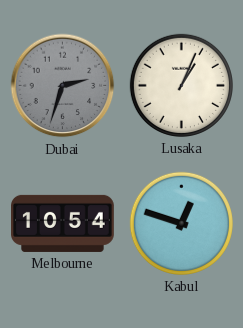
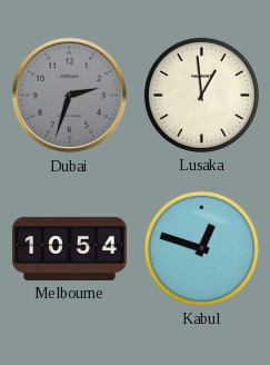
Lusaka: 1:04 -> 12:59
